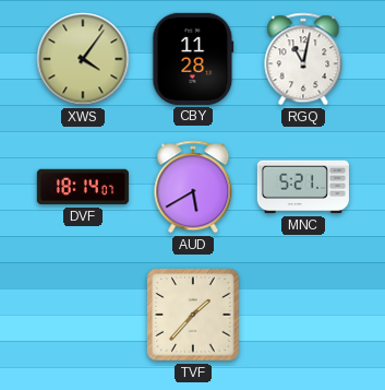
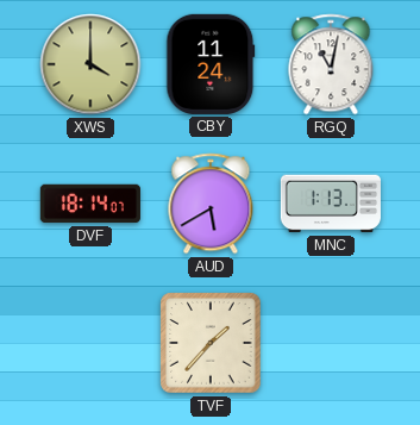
XWS: 4:06 -> 4:00
CBY: 11:28 -> 11:24
MNC: 5:21 -> 1:13
